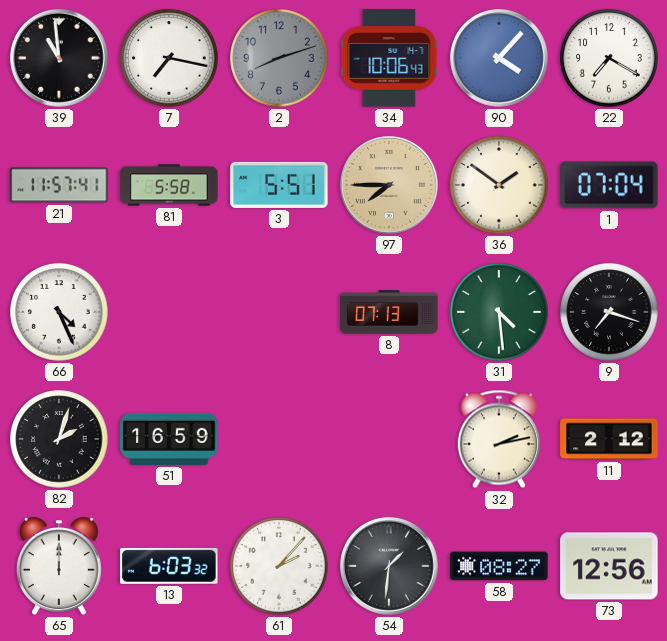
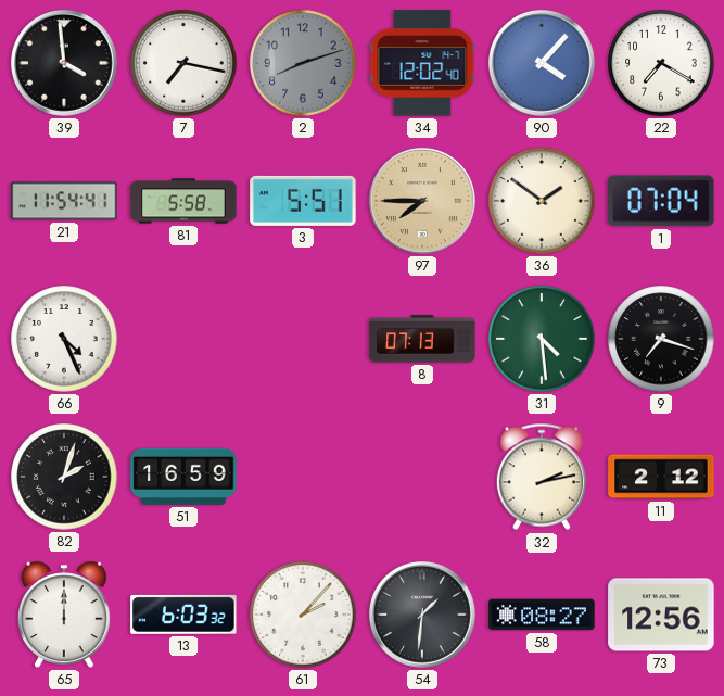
39: 10:59 -> 3:59
34: 10:06 -> 12:02
21: 11:57 -> 11:54
